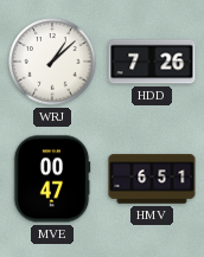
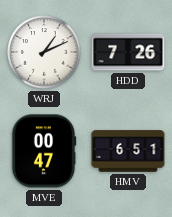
WRJ: 1:08 -> 1:11
